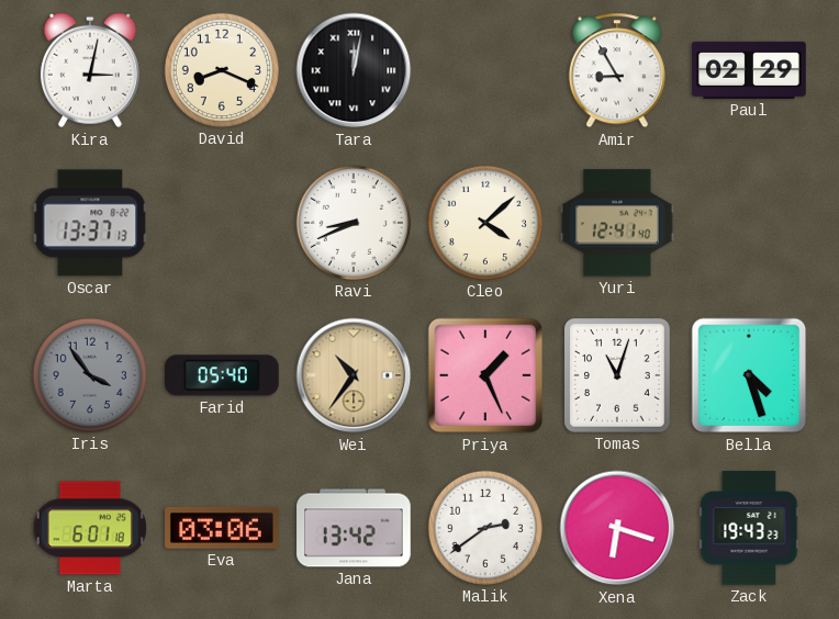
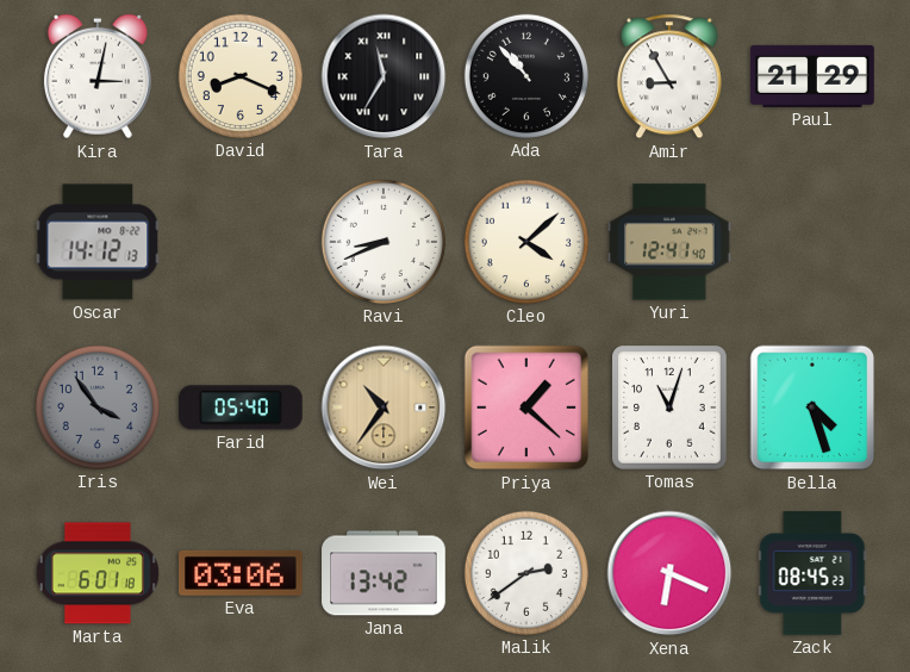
Tara: 12:02 -> 11:35
Ada: none -> 10:53
Paul: 02:29 -> 21:29
Oscar: 13:37 -> 14:12
Priya: 1:26 -> 1:22
Xena: 6:18 -> 6:19
Zack: 19:43 -> 08:45
